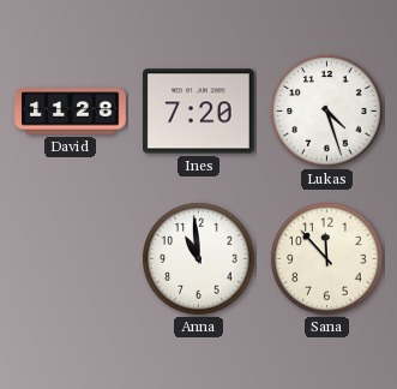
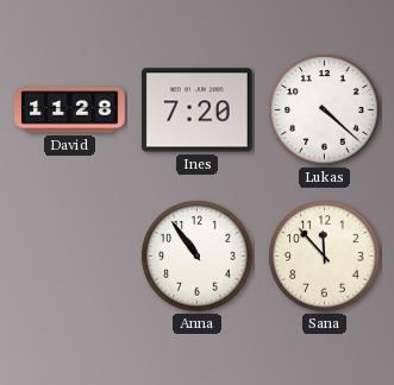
Lukas: 4:27 -> 4:22
Anna: 10:59 -> 10:54
